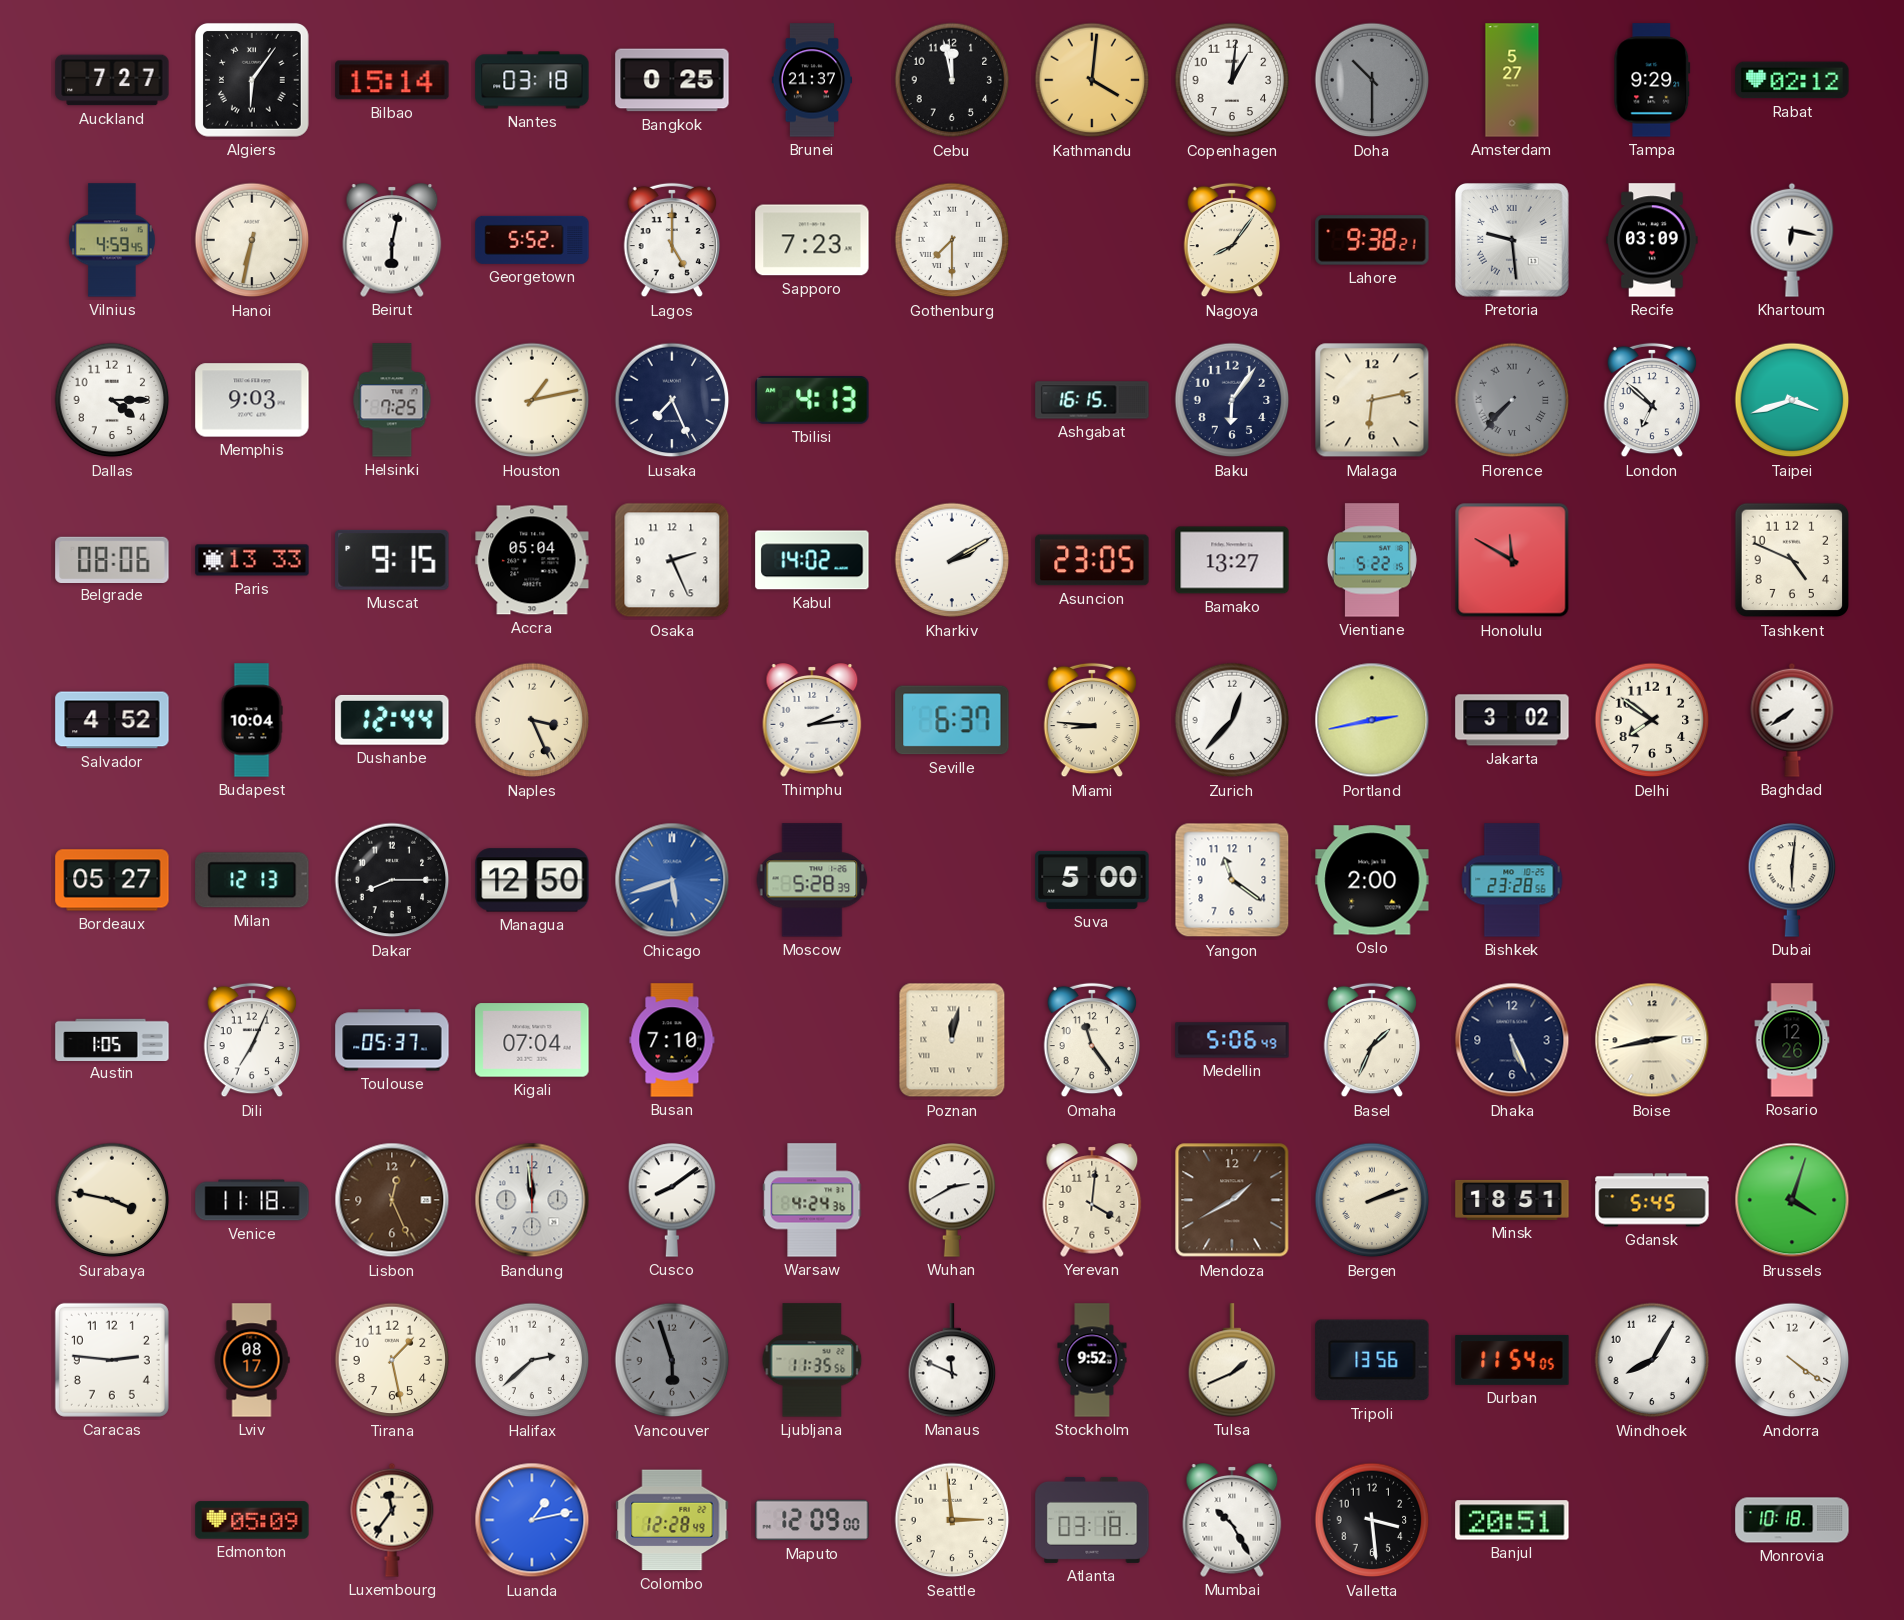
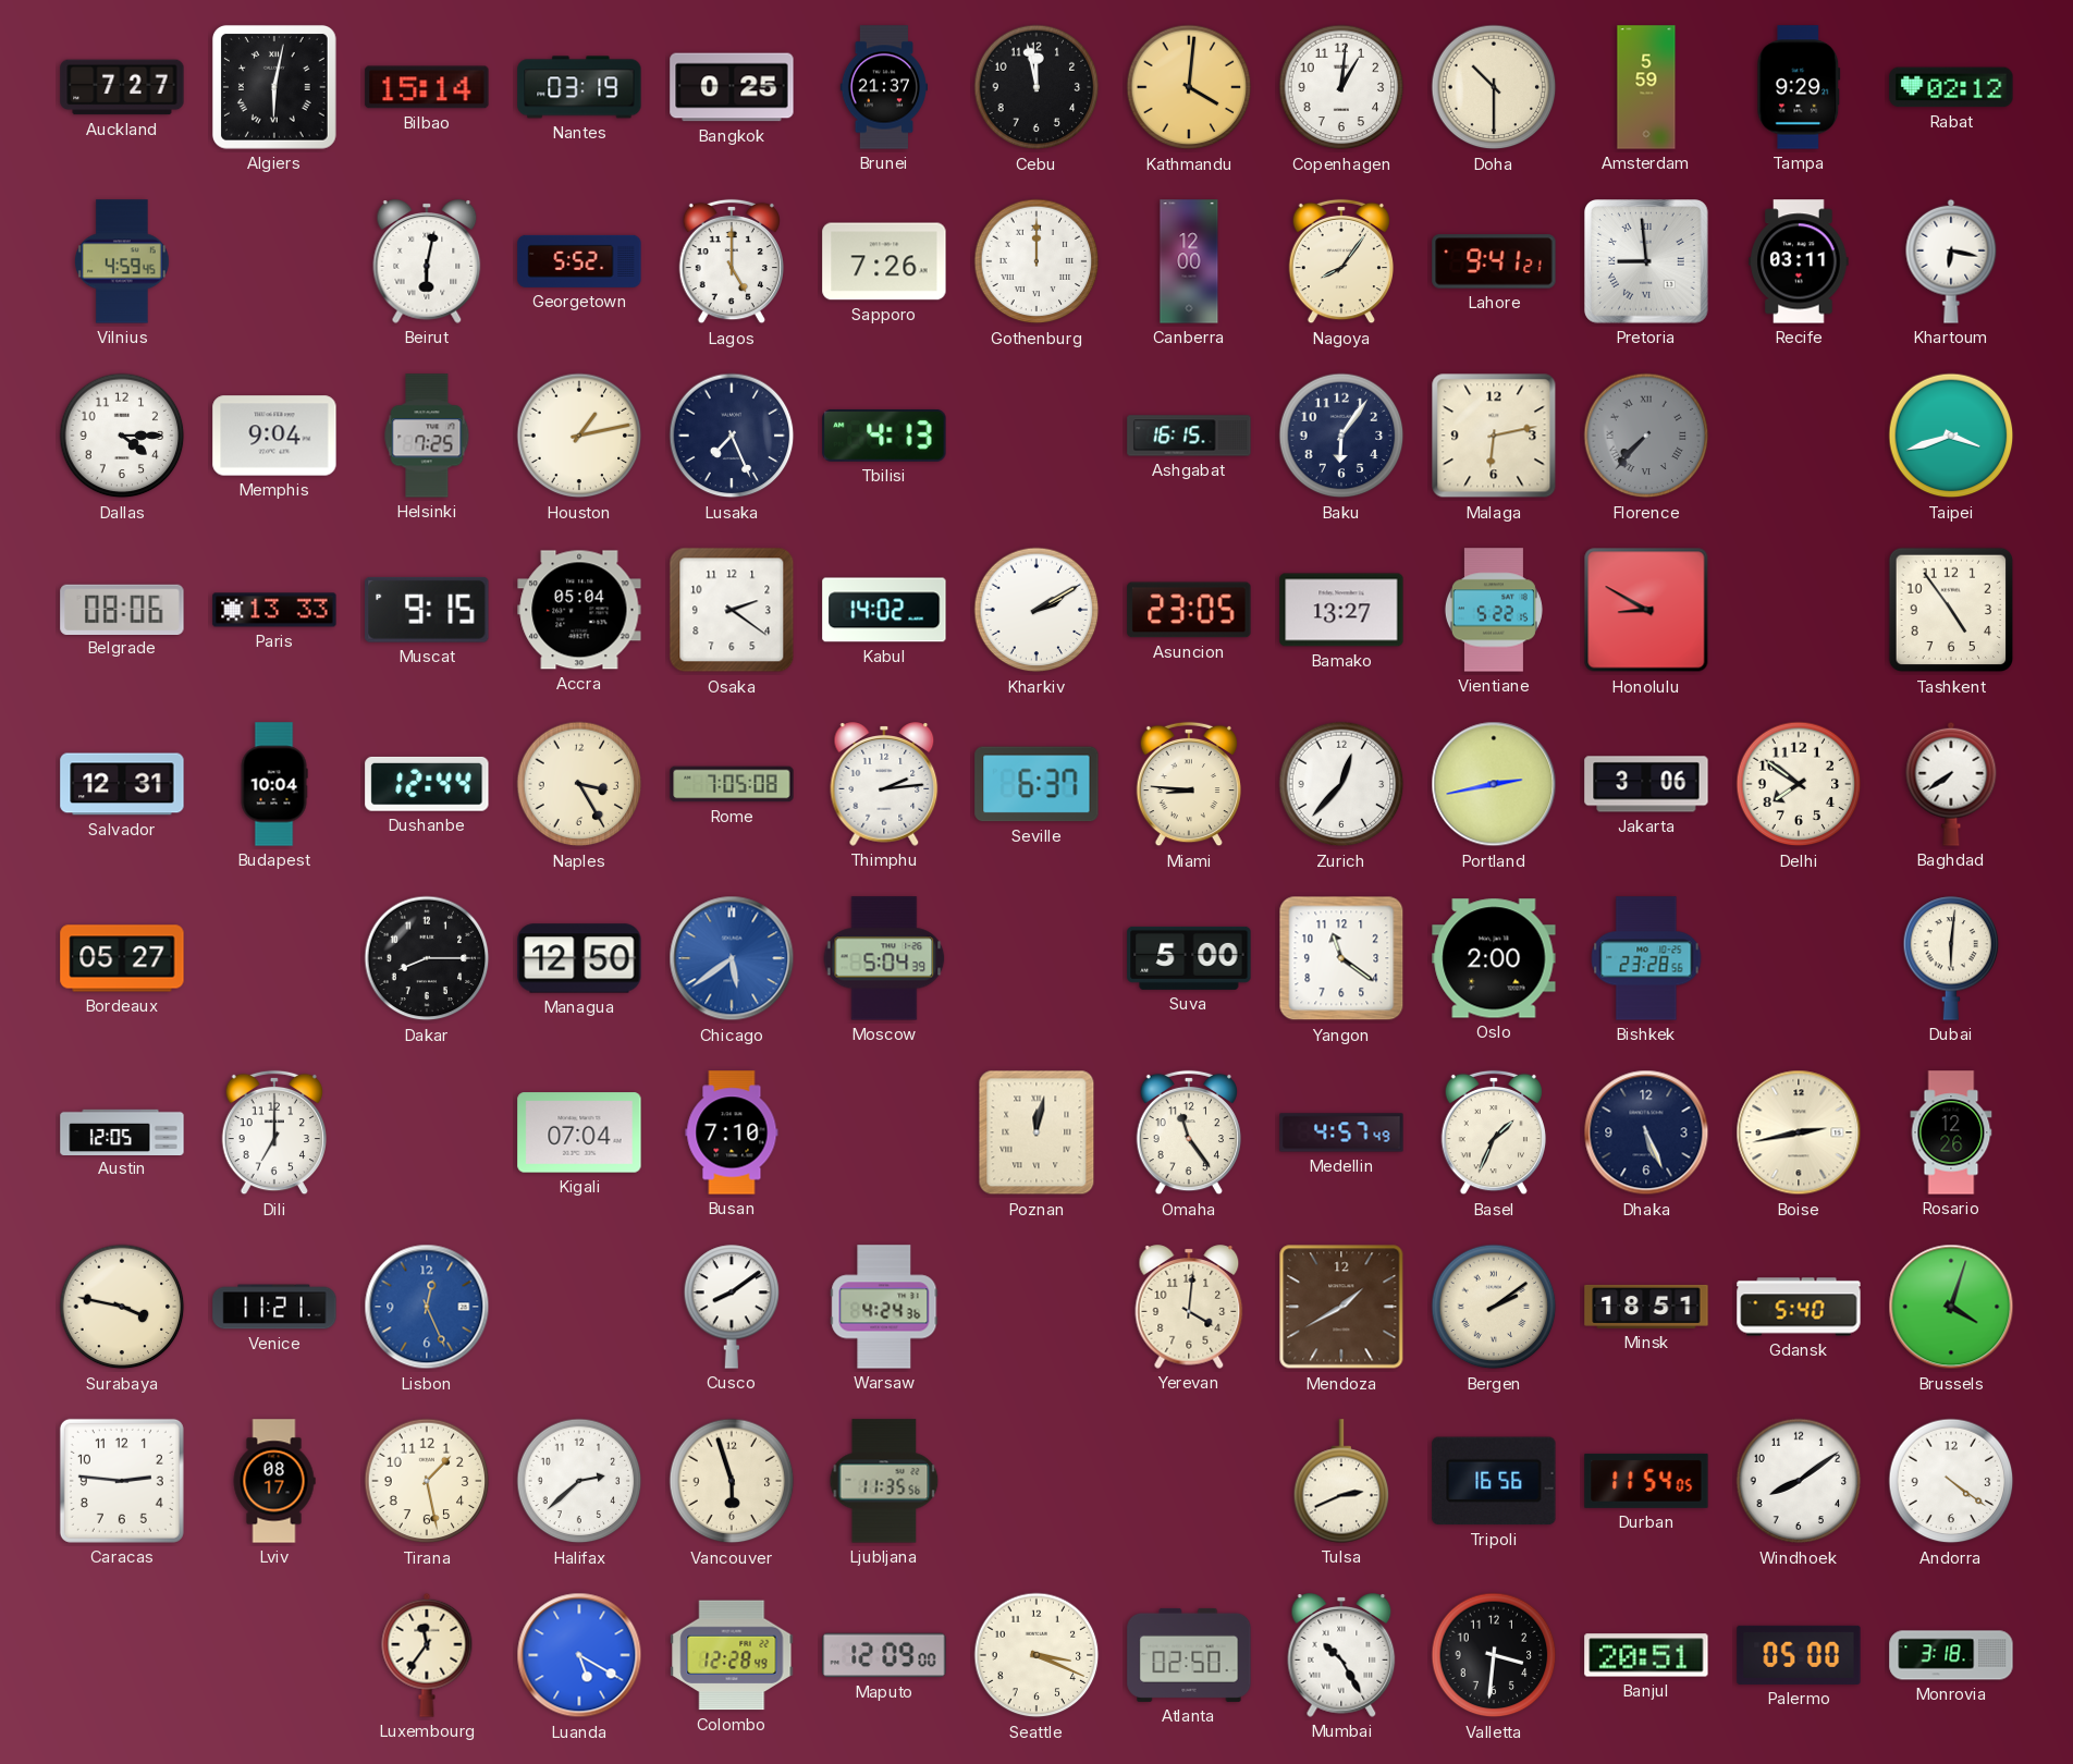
Algiers: 6:06 -> 6:02
Nantes: 03:18 -> 03:19
Doha dial: grey -> cream
Amsterdam: 5:27 -> 5:59
Hanoi: 6:32 -> none
Sapporo: 7:23 -> 7:26
Gothenburg: 7:30 -> 12:00
Canberra: none -> 12:00
Lahore: 9:38 -> 9:41
Pretoria: 9:29 -> 8:59
Recife: 03:09 -> 03:11
Memphis: 9:03 -> 9:04
London: 6:52 -> none
Osaka: 2:26 -> 2:21
Honolulu: 11:50 -> 8:50
Tashkent: 4:49 -> 4:54
Salvador: 4:52 -> 12:31
Naples: 3:26 -> 3:25
Rome: none -> 7:05
Jakarta: 3:02 -> 3:06
Milan: 12:13 -> none
Chicago: 5:42 -> 5:39
Moscow: 5:28 -> 5:04
Austin: 1:05 -> 12:05
Dili: 7:04 -> 7:00
Toulouse: 05:37 -> none
Medellin: 5:06 -> 4:57
Venice: 11:18 -> 11:21
Lisbon dial: brown -> blue
Bandung: 11:59 -> none
Wuhan: 2:40 -> none
Bergen: 2:12 -> 2:09
Gdansk: 5:45 -> 5:40
Vancouver dial: grey -> cream
Manaus: 11:49 -> none
Stockholm: 9:52 -> none
Tulsa: 1:41 -> 2:41
Tripoli: 13:56 -> 16:56
Windhoek: 8:05 -> 8:09
Edmonton: 05:09 -> none
Luanda: 1:13 -> 5:20
Seattle: 2:59 -> 3:19
Atlanta: 03:18 -> 02:50
Valletta: 3:29 -> 3:31
Palermo: none -> 05:00
Monrovia: 10:18 -> 3:18
